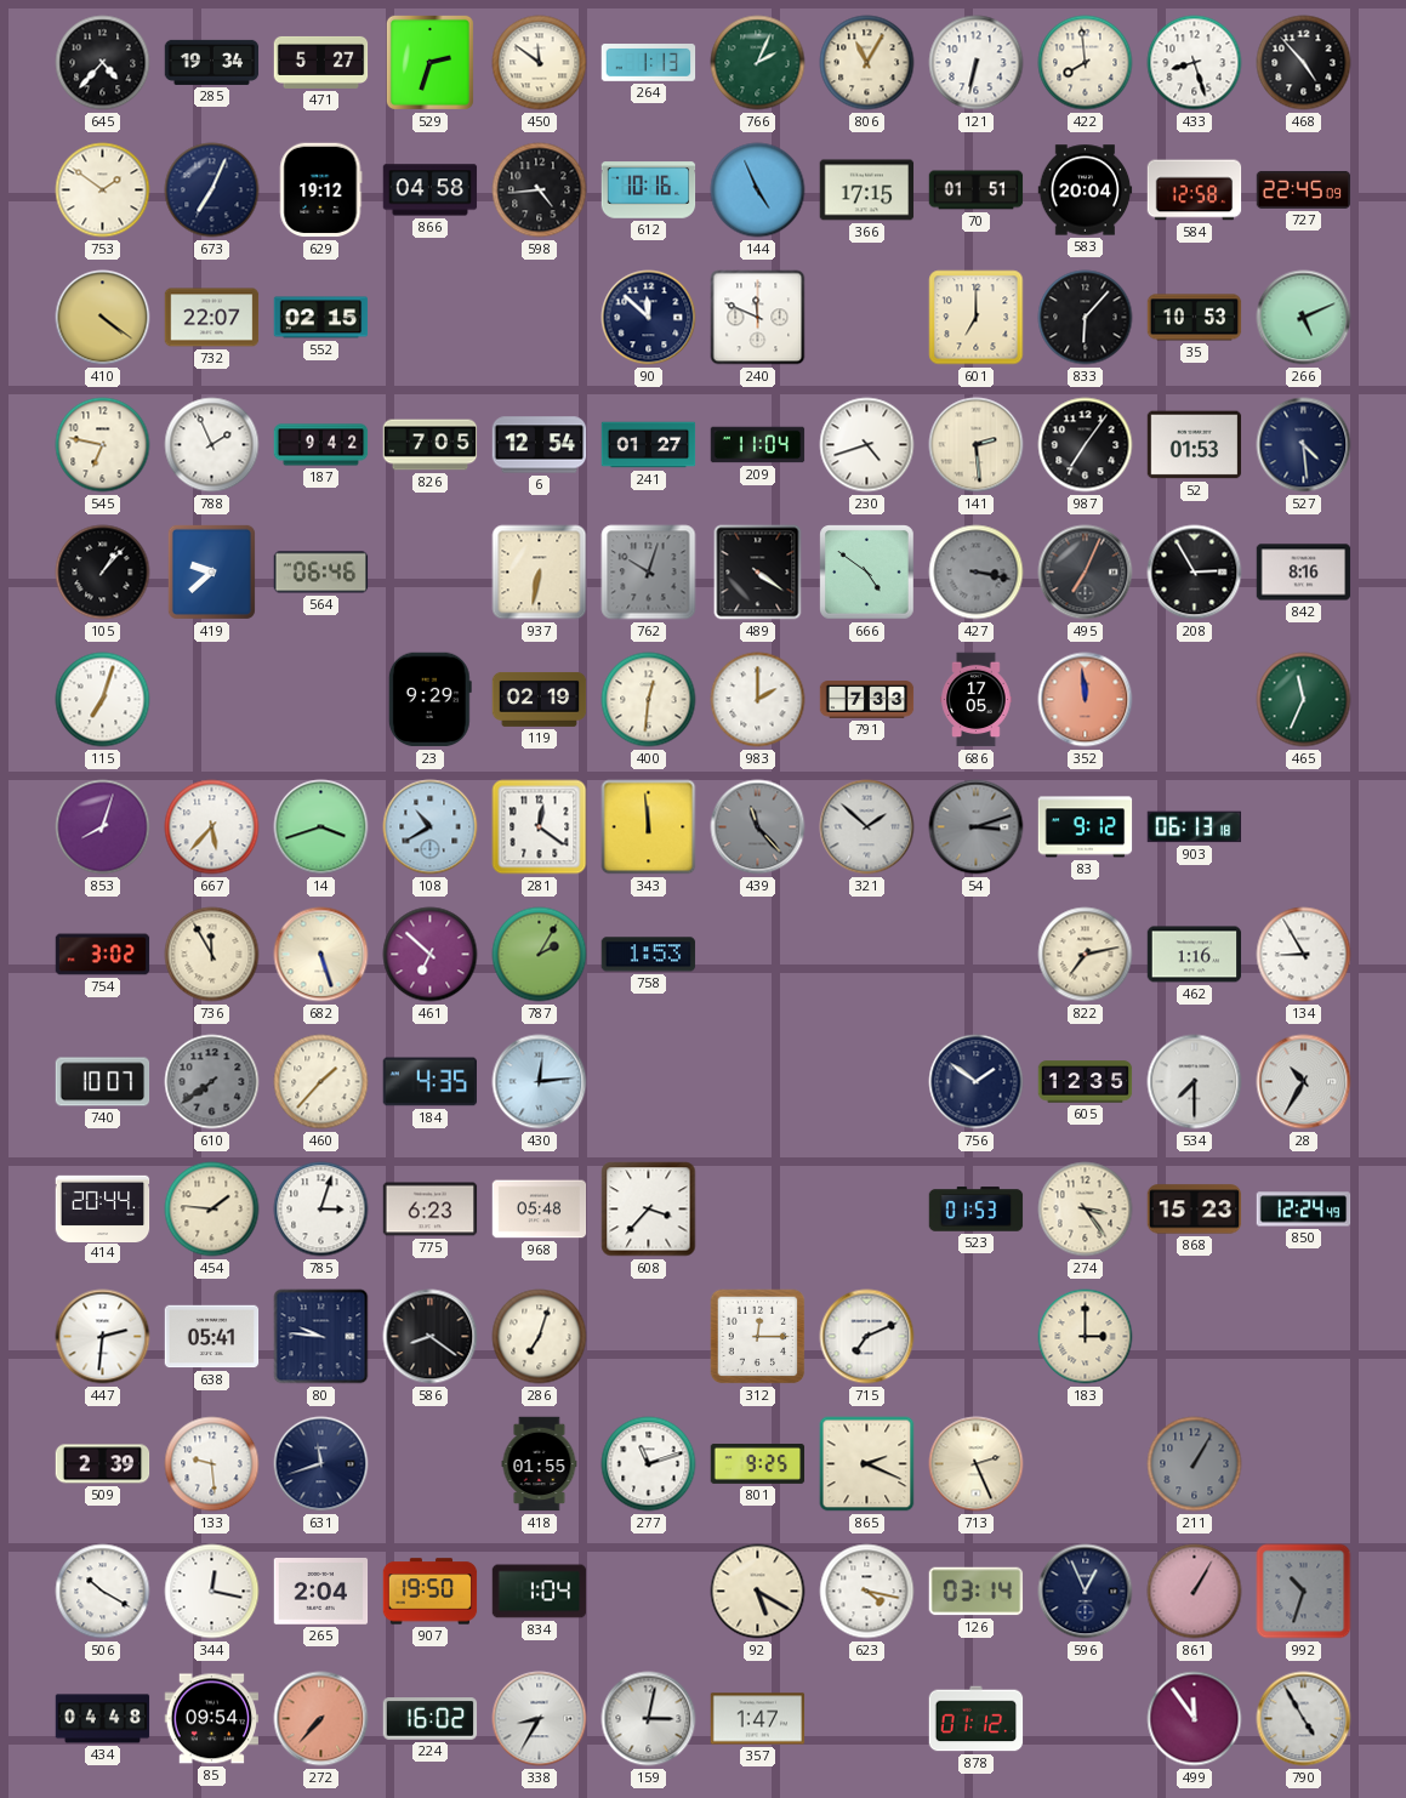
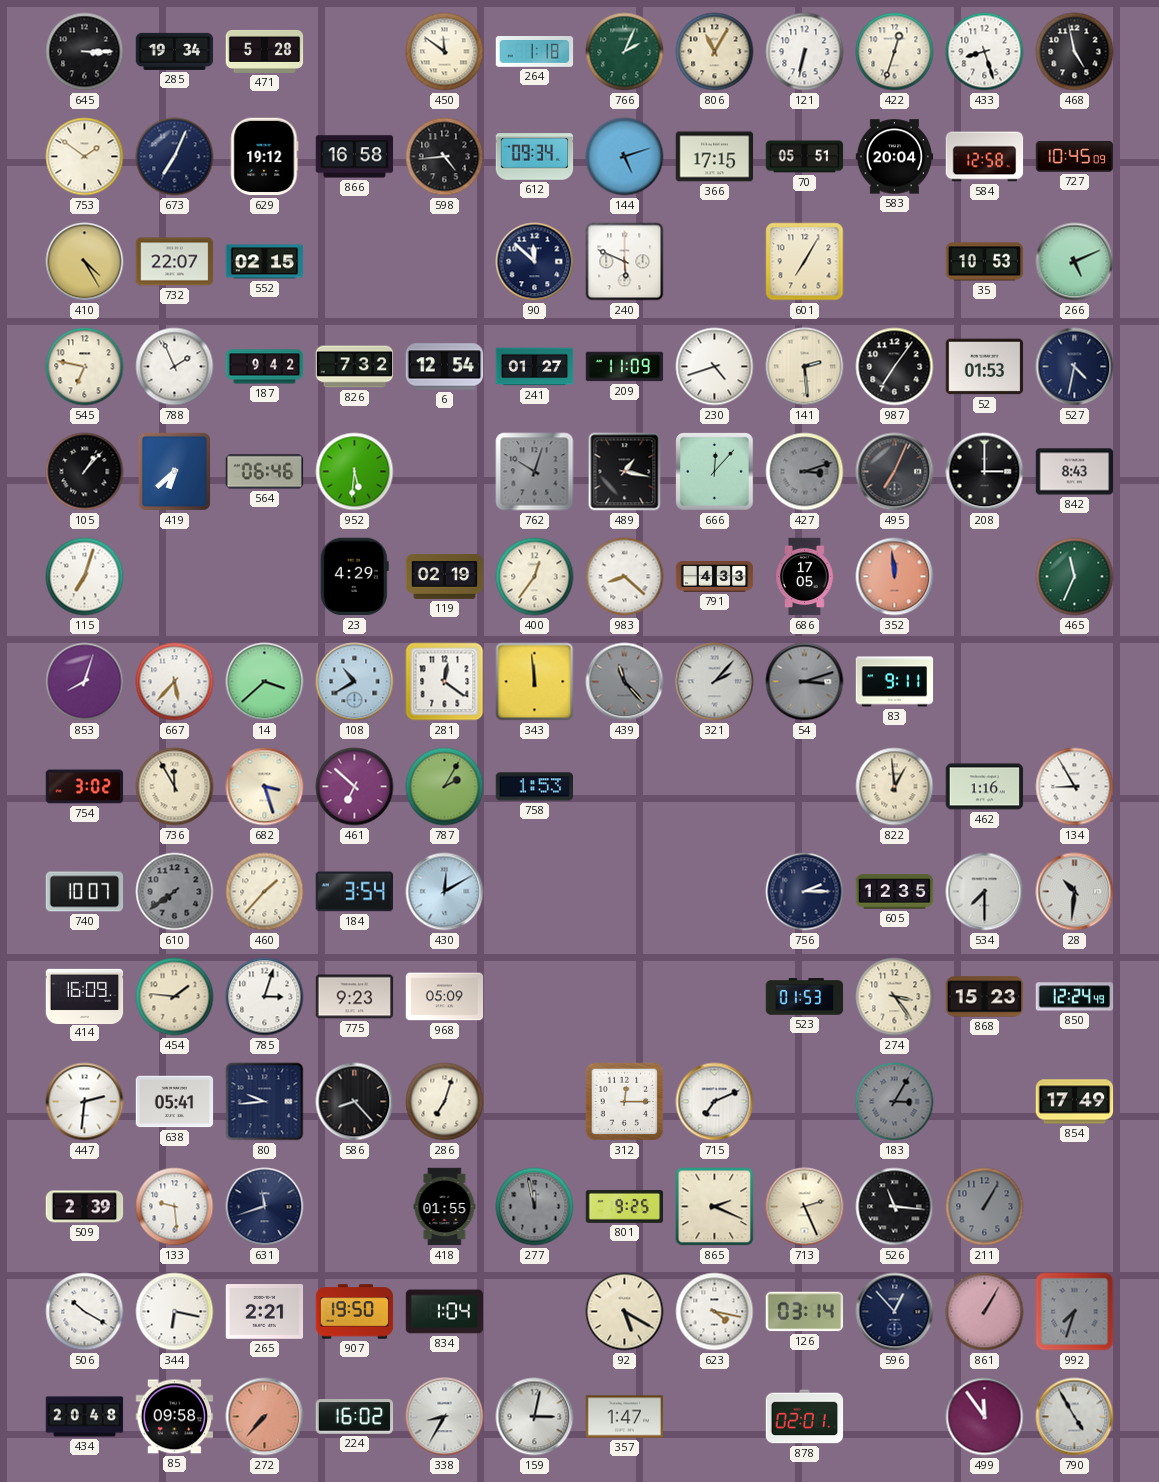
645: 4:37 -> 3:15
471: 5:27 -> 5:28
529: 2:33 -> none
264: 1:13 -> 1:18
422: 7:59 -> 12:33
468: 4:53 -> 4:58
866: 04:58 -> 16:58
612: 10:16 -> 09:34
144: 4:56 -> 5:12
70: 01:51 -> 05:51
727: 22:45 -> 10:45
410: 4:21 -> 4:25
240: 11:49 -> 5:49
601: 7:00 -> 7:05
833: 6:07 -> none
826: 7:05 -> 7:32
209: 11:04 -> 11:09
527: 4:29 -> 4:32
419: 9:38 -> 6:38
952: none -> 5:31
937: 6:32 -> none
489: 4:21 -> 1:17
666: 4:51 -> 12:07
427: 3:17 -> 3:12
208: 2:55 -> 3:00
842: 8:16 -> 8:43
23: 9:29 -> 4:29
400: 12:31 -> 12:36
983: 2:00 -> 8:22
791: 7:33 -> 4:33
14: 3:42 -> 3:38
321: 1:52 -> 2:07
83: 9:12 -> 9:11
903: 06:13 -> none
682: 5:27 -> 3:27
822: 7:13 -> 12:59
184: 4:35 -> 3:54
430: 12:14 -> 12:10
756: 1:51 -> 2:15
28: 10:35 -> 10:31
414: 20:44 -> 16:09
775: 6:23 -> 9:23
968: 05:48 -> 05:09
608: 3:37 -> none
80: 9:46 -> 9:44
586: 8:21 -> 8:23
183: 3:00 -> 3:05
183 dial: cream -> grey
854: none -> 17:49
277: 11:12 -> 11:58
277 dial: white -> grey
526: none -> 11:16
344: 12:17 -> 6:17
265: 2:04 -> 2:21
596: 12:56 -> 12:53
992: 10:33 -> 7:33
434: 04:48 -> 20:48
85: 09:54 -> 09:58
878: 01:12 -> 02:01
